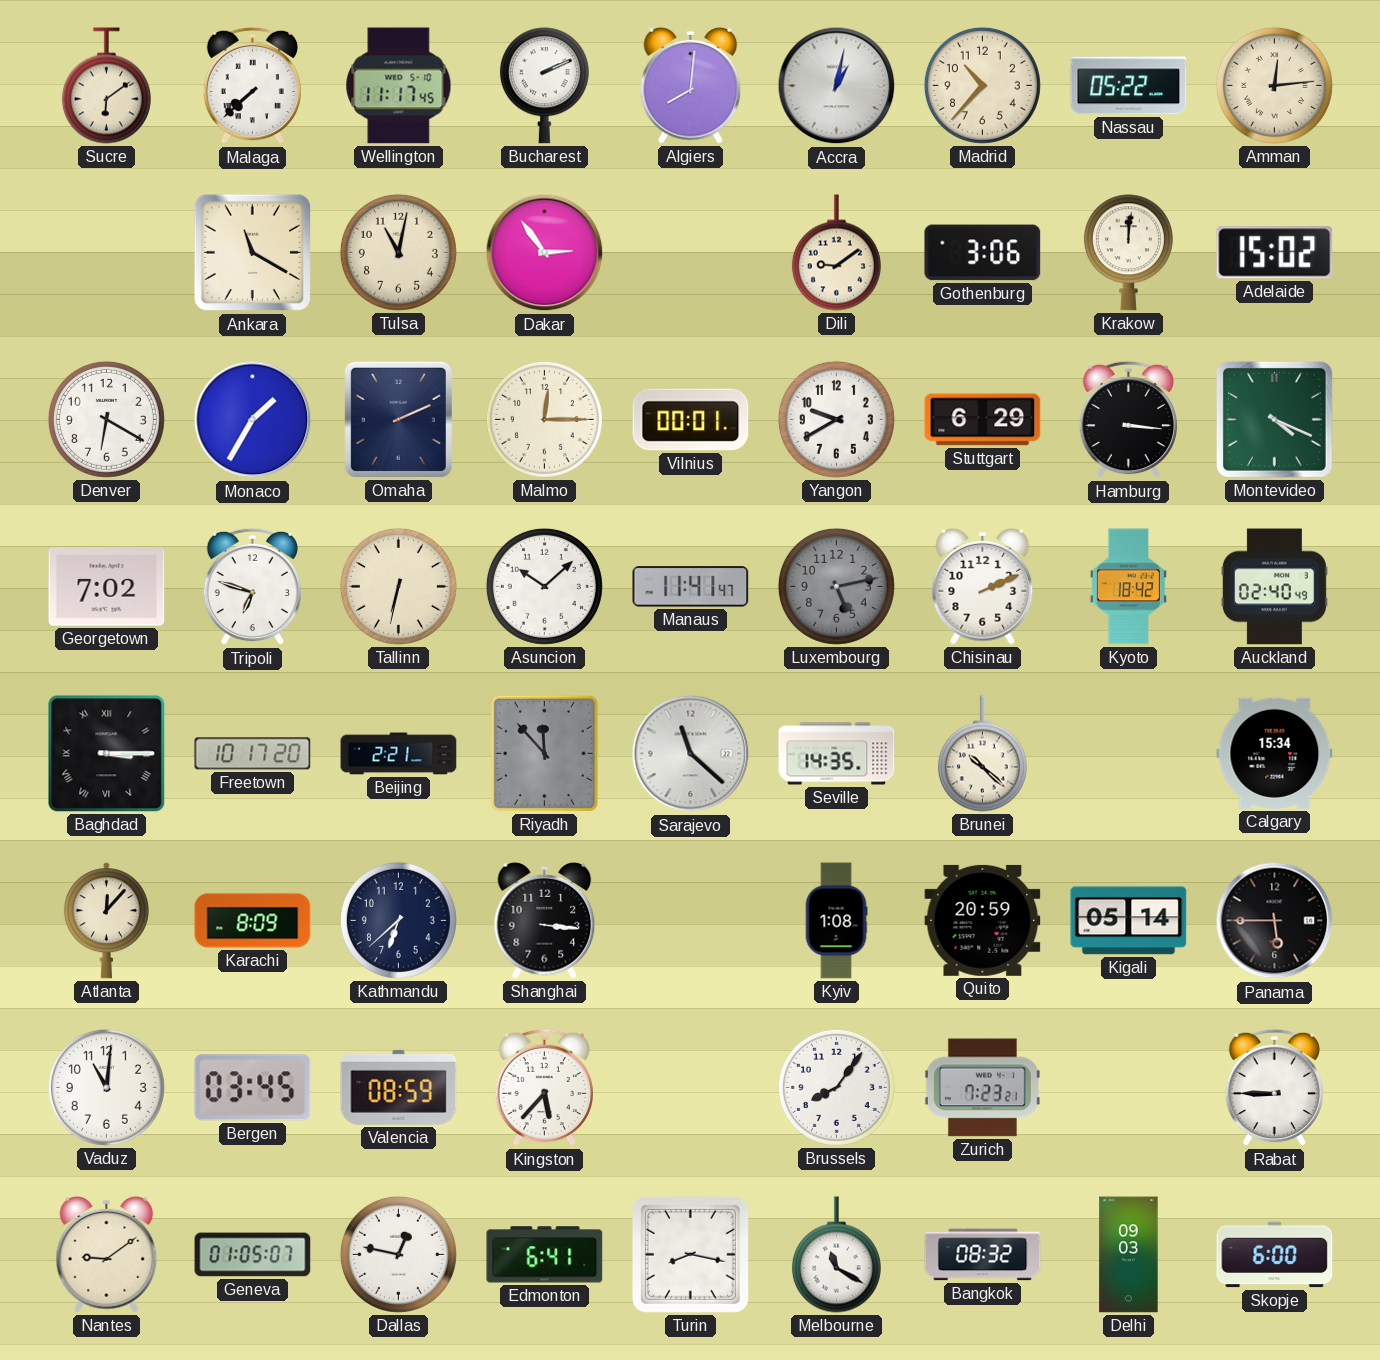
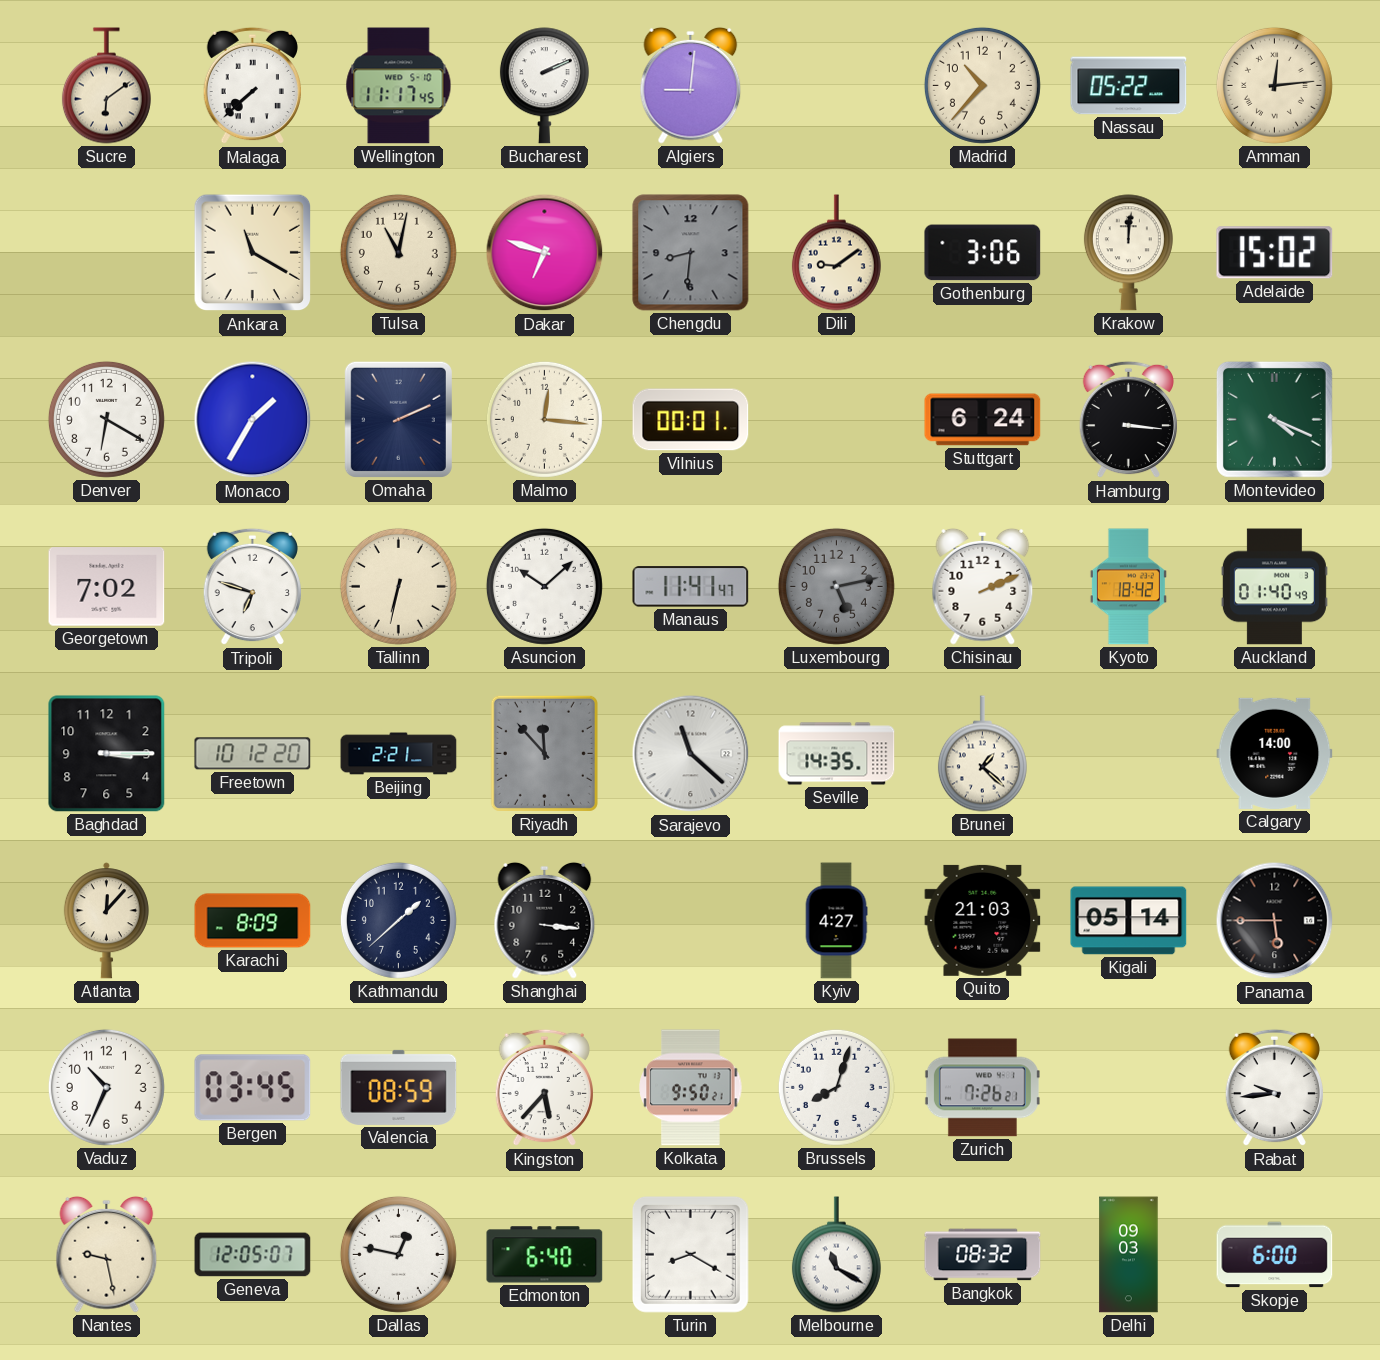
Algiers: 8:01 -> 9:01
Accra: 1:02 -> none
Dakar: 2:54 -> 6:48
Chengdu: none -> 8:31
Malmo: 12:15 -> 12:16
Yangon: 9:40 -> none
Stuttgart: 6:29 -> 6:24
Auckland: 02:40 -> 01:40
Baghdad numerals: Roman -> Arabic
Freetown: 10:17 -> 10:12
Brunei: 10:22 -> 1:22
Calgary: 15:34 -> 14:00
Kathmandu: 6:38 -> 1:38
Kyiv: 1:08 -> 4:27
Quito: 20:59 -> 21:03
Vaduz: 11:01 -> 10:34
Kolkata: none -> 9:50
Brussels: 8:06 -> 8:03
Zurich: 7:23 -> 7:26
Rabat: 8:45 -> 9:44
Nantes: 9:09 -> 9:28
Geneva: 01:05 -> 12:05
Edmonton: 6:41 -> 6:40
Turin: 8:17 -> 8:20
